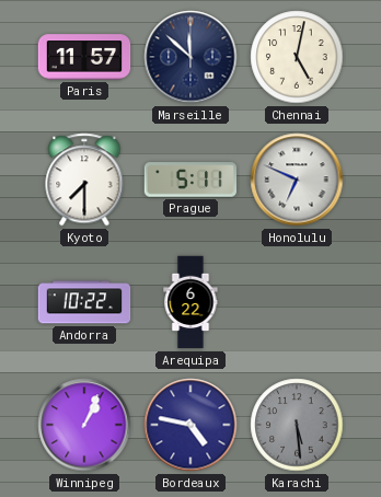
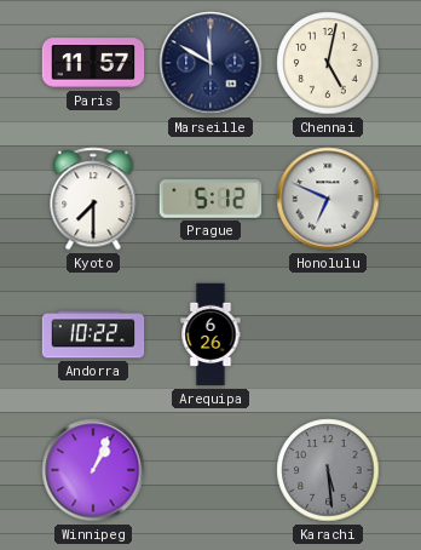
Marseille: 11:52 -> 11:50
Prague: 5:11 -> 5:12
Arequipa: 6:22 -> 6:26
Bordeaux: 4:47 -> none
